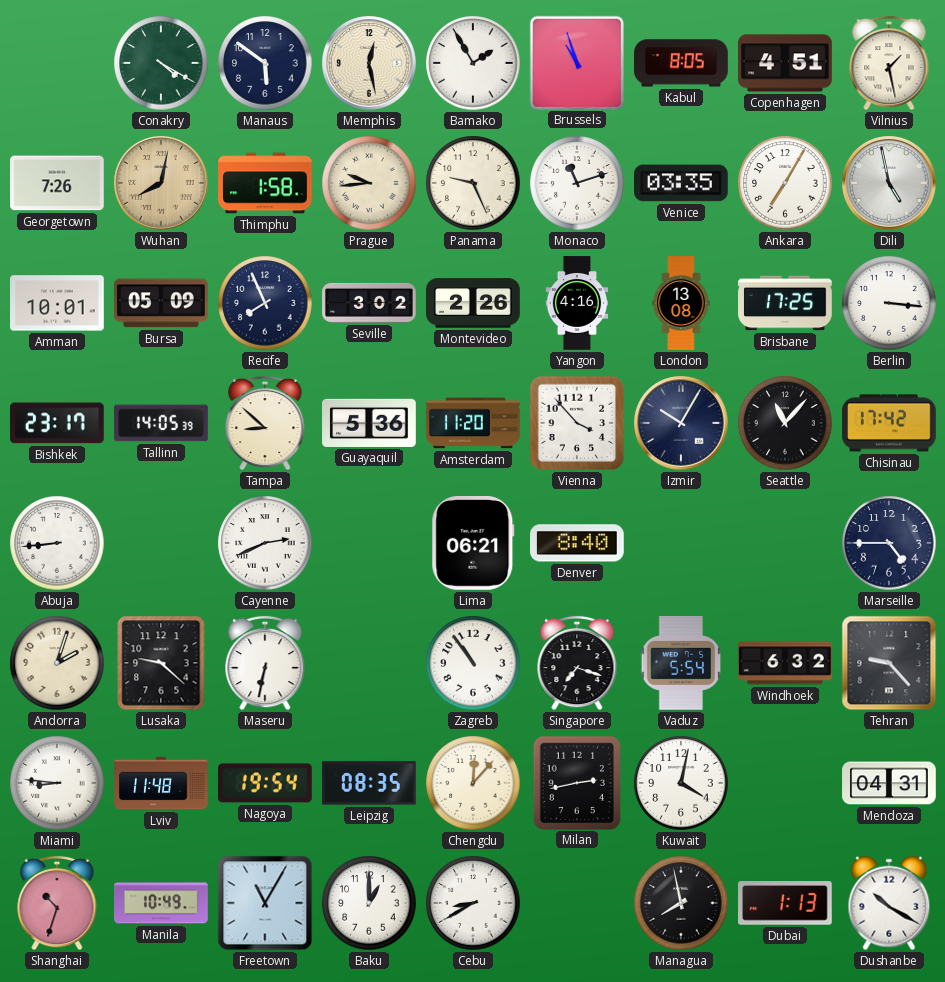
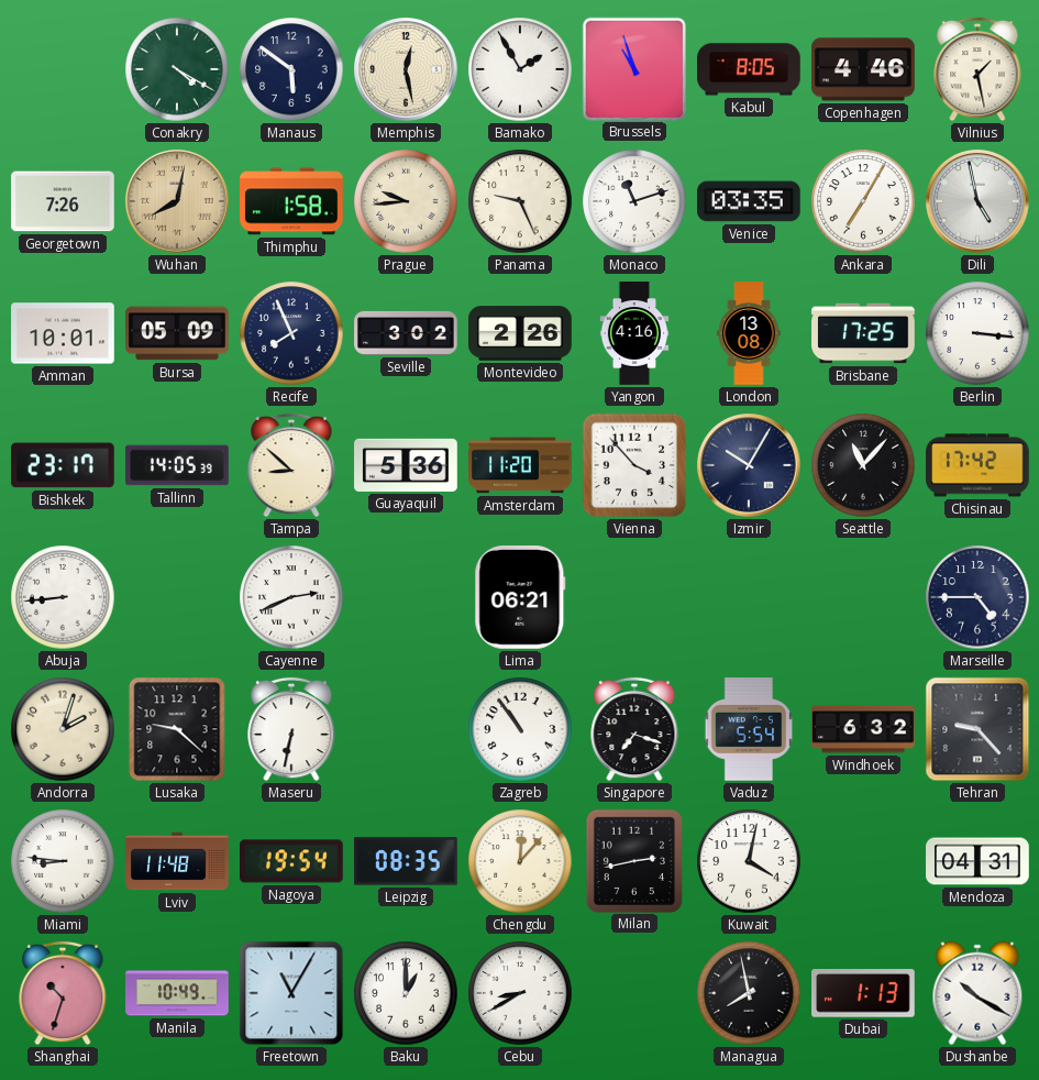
Copenhagen: 4:51 -> 4:46
Denver: 8:40 -> none
